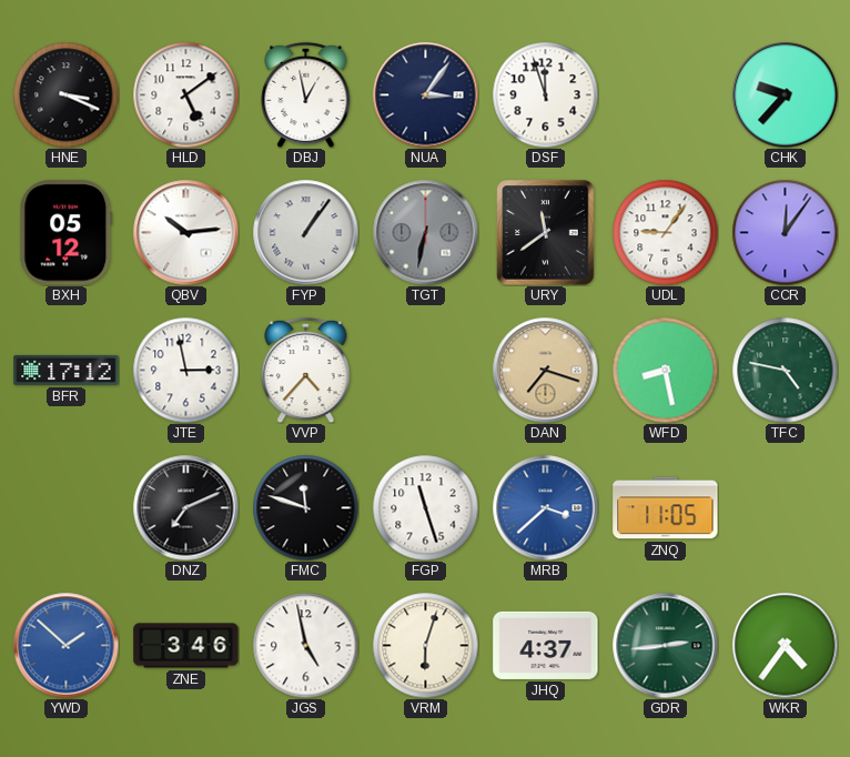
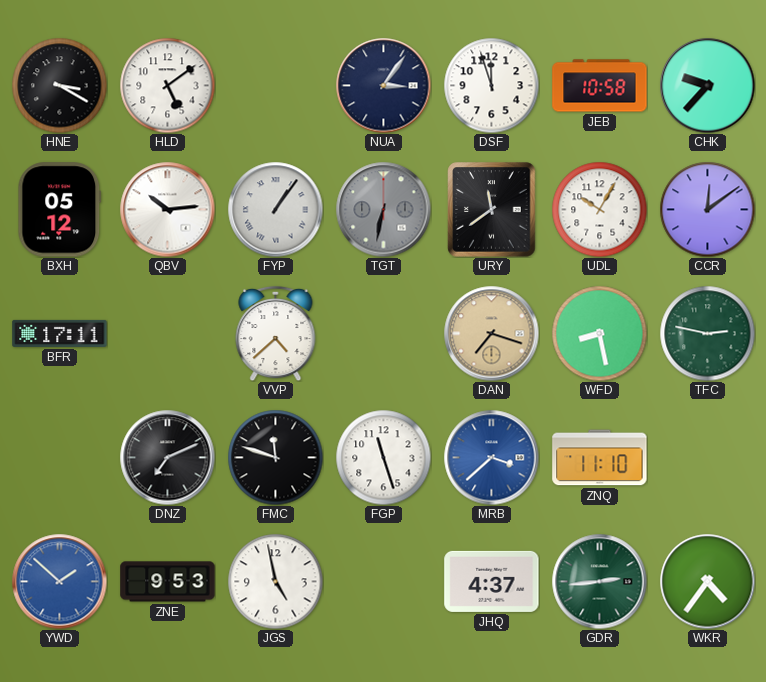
HNE: 3:19 -> 3:20
DBJ: 12:58 -> none
JEB: none -> 10:58
UDL: 9:06 -> 10:05
CCR: 12:06 -> 12:09
BFR: 17:12 -> 17:11
JTE: 2:58 -> none
VVP: 4:37 -> 4:38
TFC: 4:47 -> 2:47
ZNQ: 11:05 -> 11:10
ZNE: 3:46 -> 9:53
VRM: 6:03 -> none
